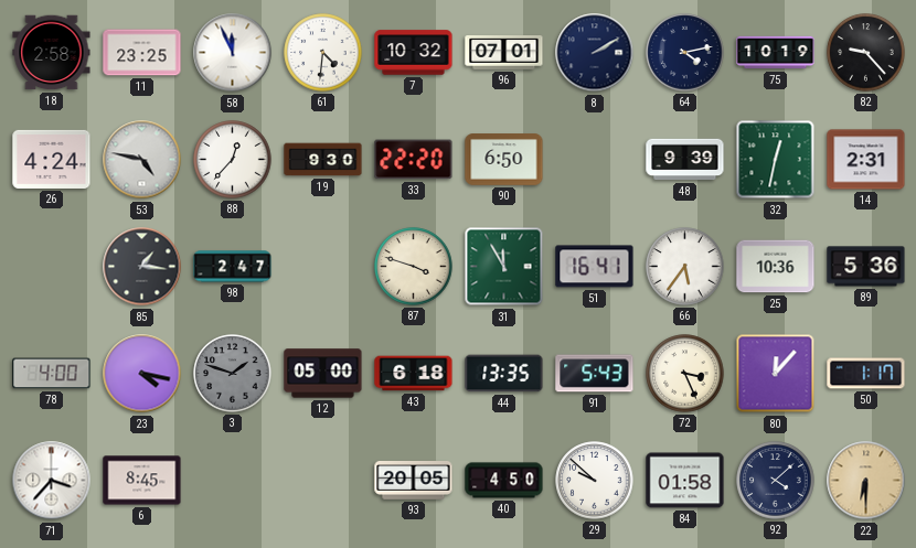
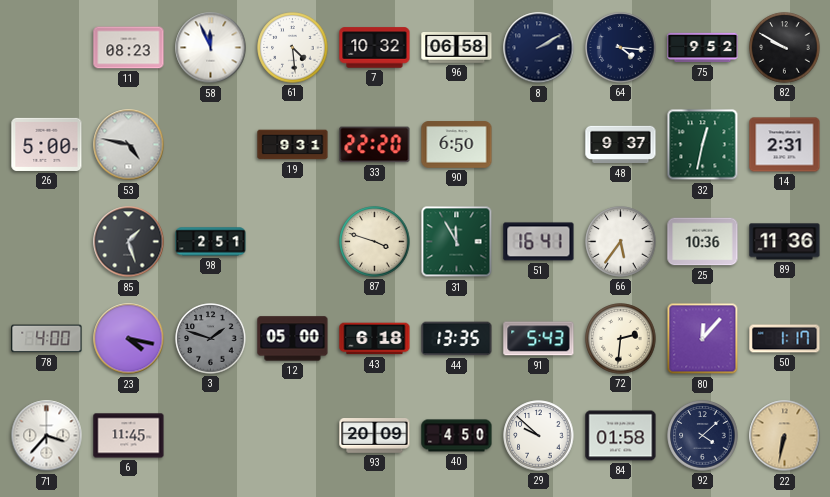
18: 2:58 -> none
11: 23:25 -> 08:23
61: 4:31 -> 4:29
96: 07:01 -> 06:58
64: 4:13 -> 4:16
75: 10:19 -> 9:52
82: 9:23 -> 9:50
26: 4:24 -> 5:00
88: 12:37 -> none
19: 9:30 -> 9:31
48: 9:39 -> 9:37
85: 1:16 -> 1:27
98: 2:47 -> 2:51
89: 5:36 -> 11:36
72: 3:26 -> 2:31
6: 8:45 -> 11:45
93: 20:05 -> 20:09
22: 6:30 -> 6:32
